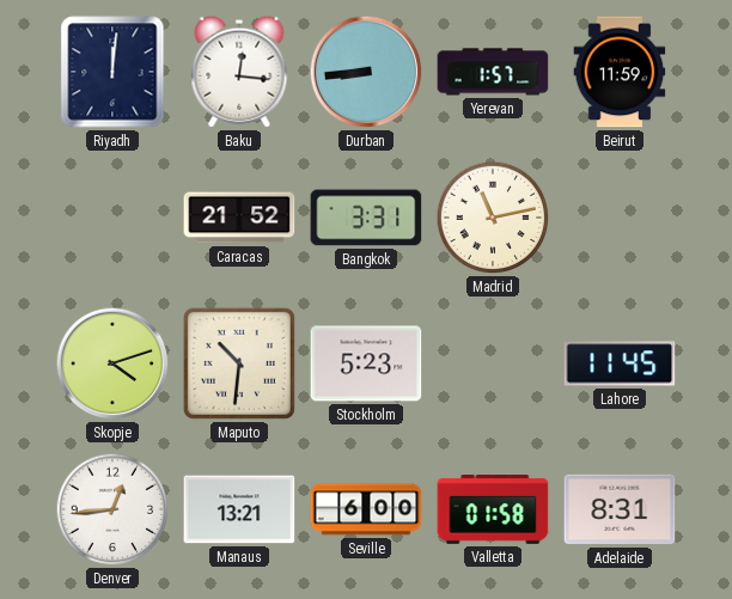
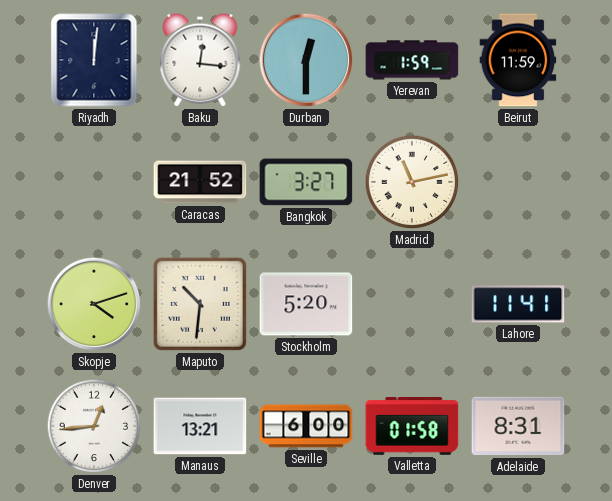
Durban: 8:44 -> 12:30
Yerevan: 1:57 -> 1:59
Bangkok: 3:31 -> 3:27
Stockholm: 5:23 -> 5:20
Lahore: 11:45 -> 11:41
